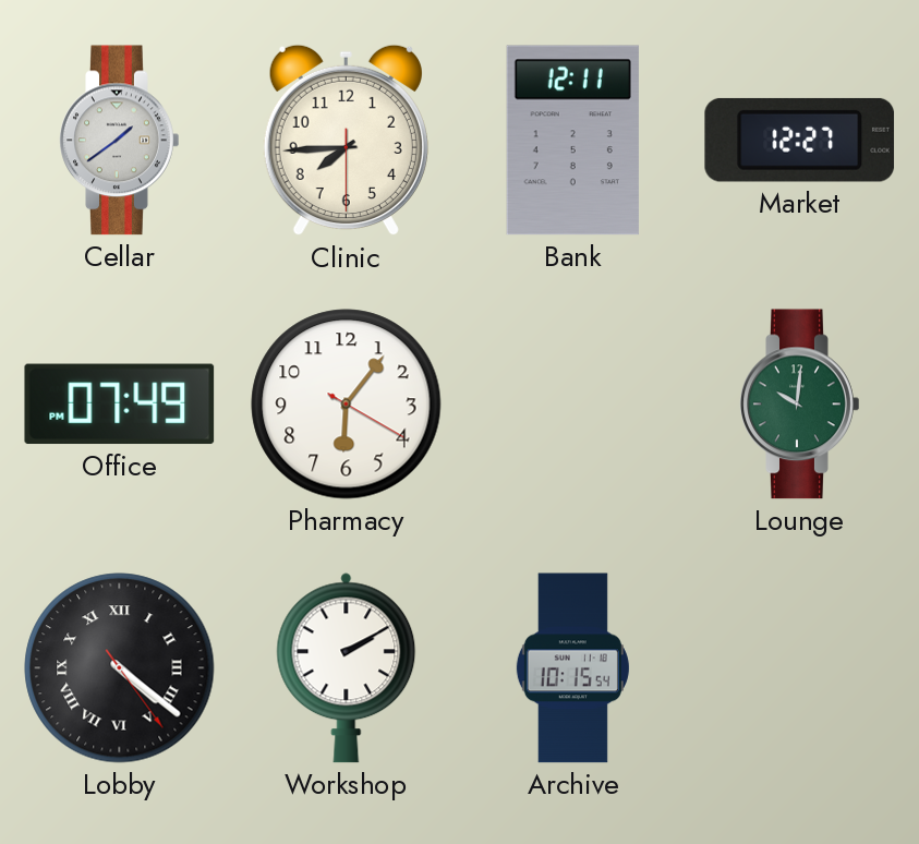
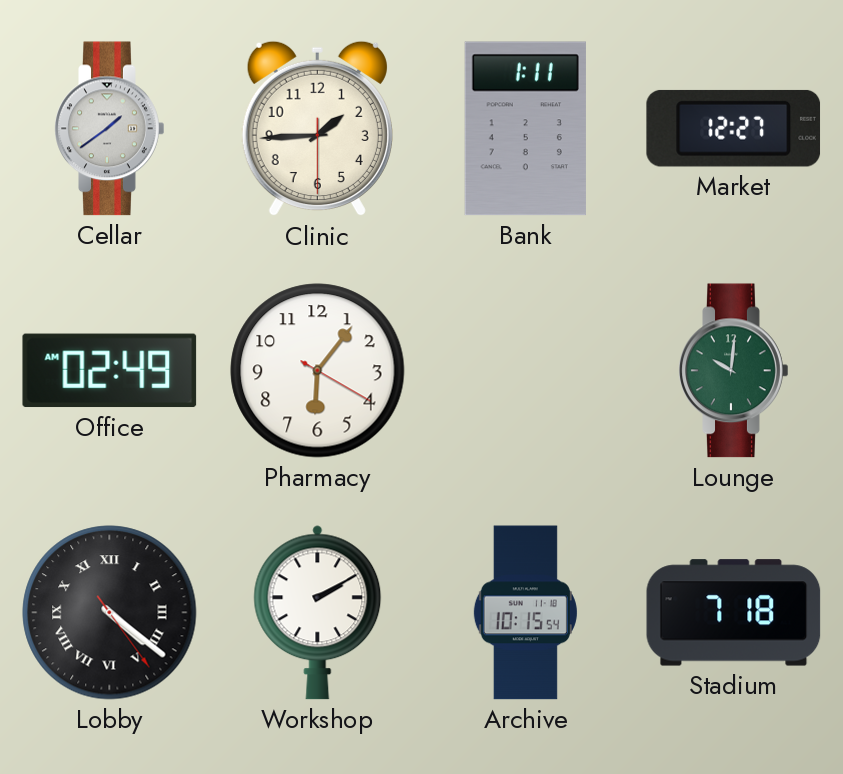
Clinic: 7:44 -> 1:44
Bank: 12:11 -> 1:11
Office: 07:49 -> 02:49
Stadium: none -> 7:18
